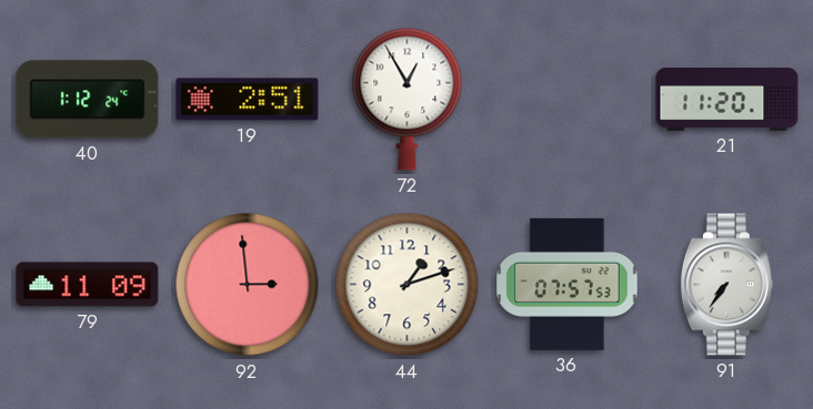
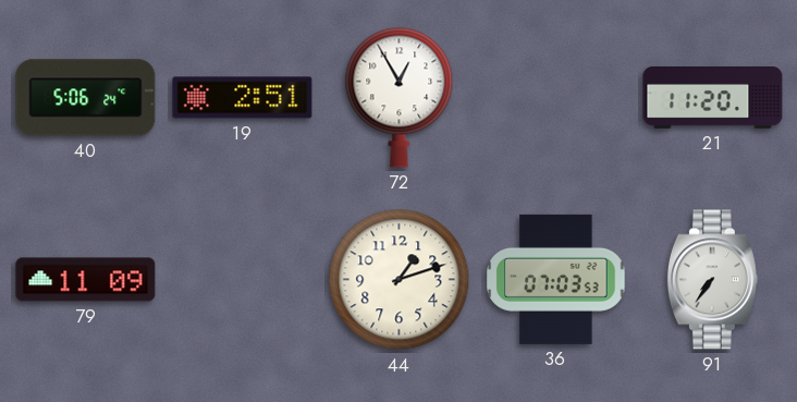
40: 1:12 -> 5:06
92: 2:59 -> none
36: 07:57 -> 07:03
